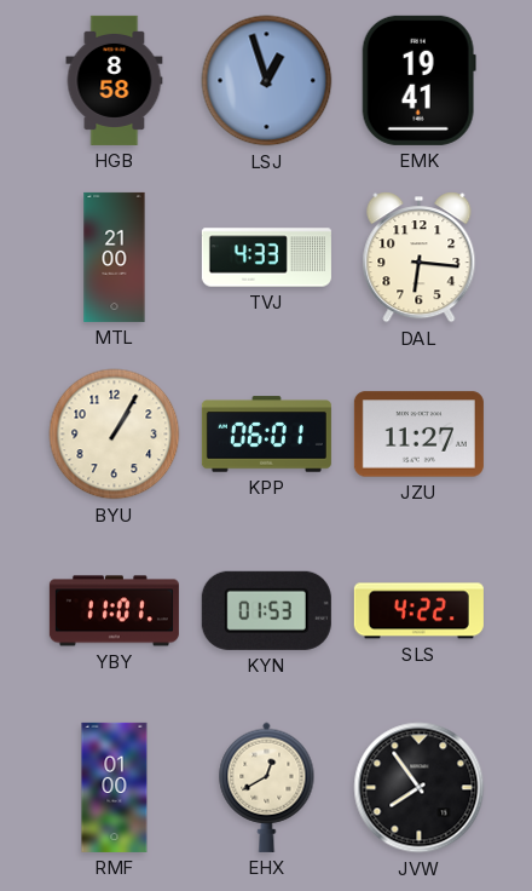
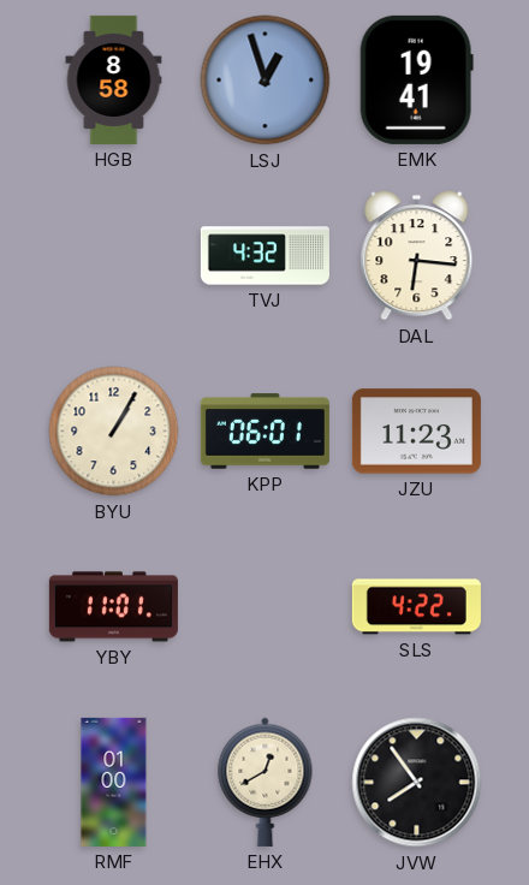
MTL: 21:00 -> none
TVJ: 4:33 -> 4:32
JZU: 11:27 -> 11:23
KYN: 01:53 -> none
